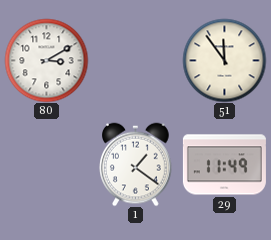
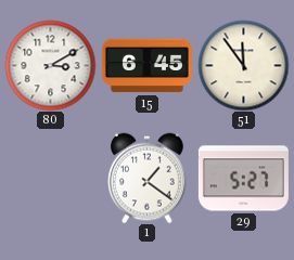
15: none -> 6:45
29: 11:49 -> 5:27
